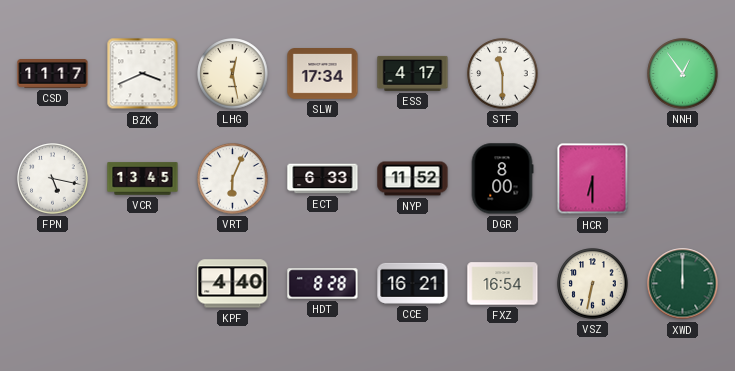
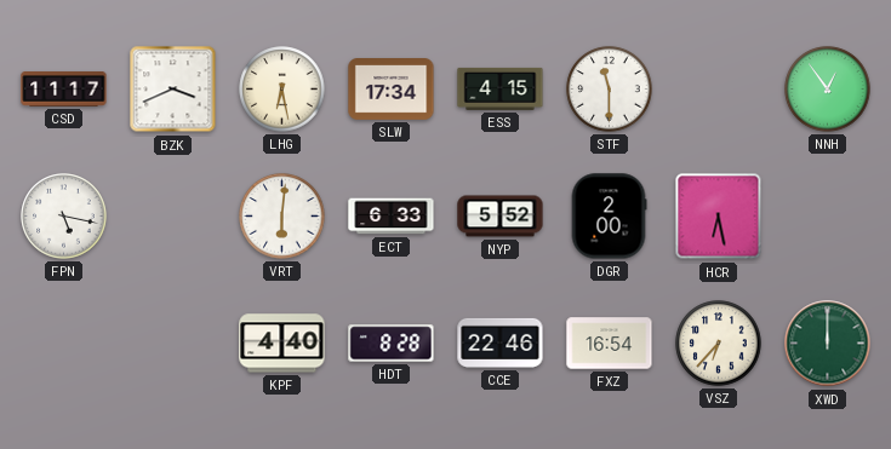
LHG: 12:28 -> 6:28
ESS: 4:17 -> 4:15
VCR: 13:45 -> none
VRT: 6:04 -> 6:01
NYP: 11:52 -> 5:52
DGR: 8:00 -> 2:00
HCR: 6:30 -> 6:28
CCE: 16:21 -> 22:46
VSZ: 6:32 -> 6:37
